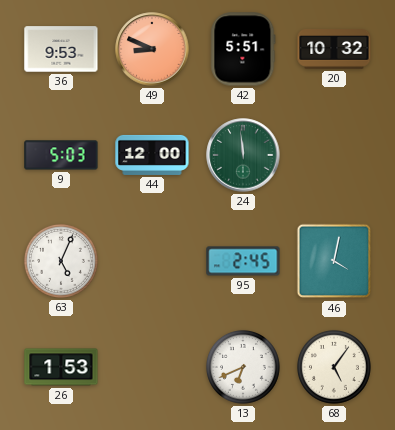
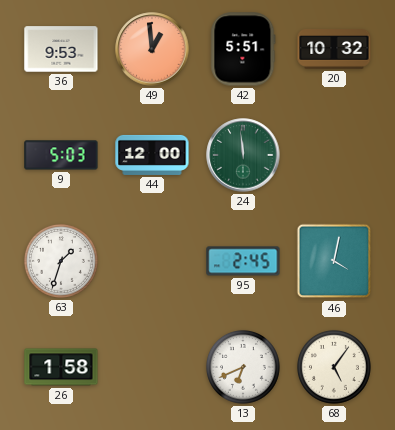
49: 8:49 -> 12:59
63: 5:04 -> 1:33
26: 1:53 -> 1:58
